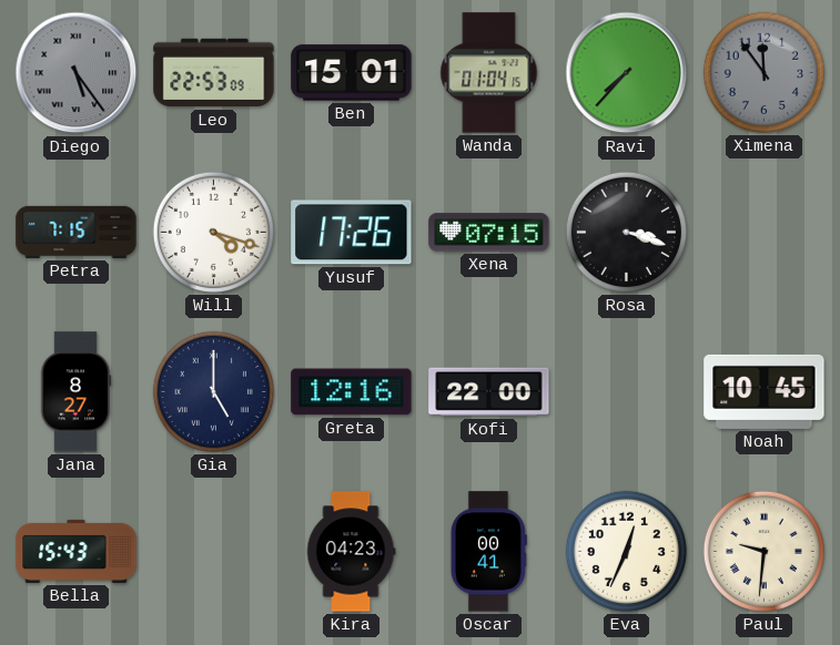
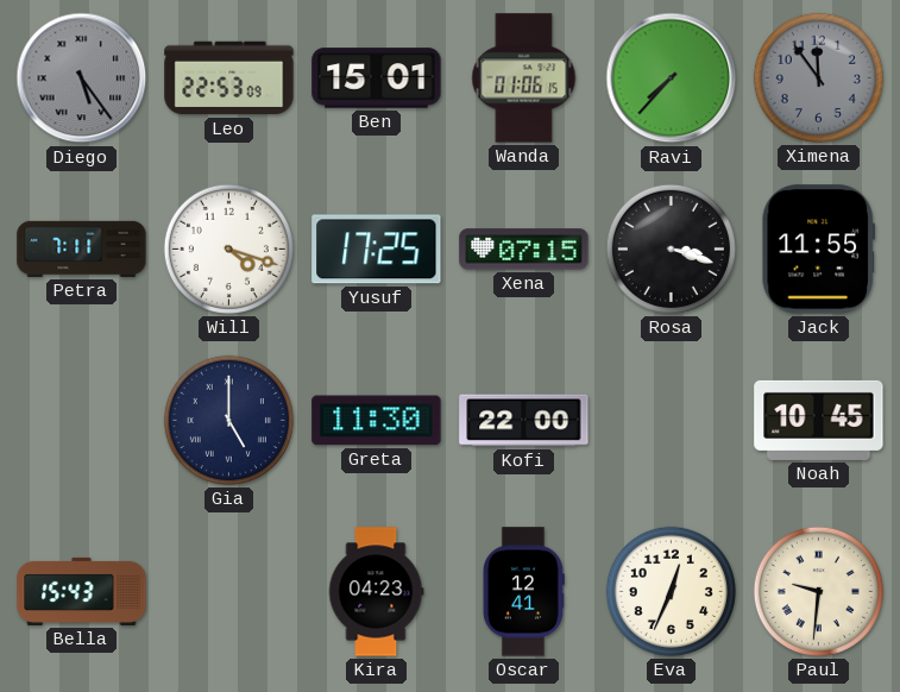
Wanda: 01:04 -> 01:06
Petra: 7:15 -> 7:11
Yusuf: 17:26 -> 17:25
Jack: none -> 11:55
Jana: 8:27 -> none
Greta: 12:16 -> 11:30
Oscar: 00:41 -> 12:41
